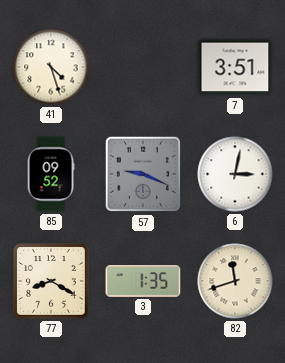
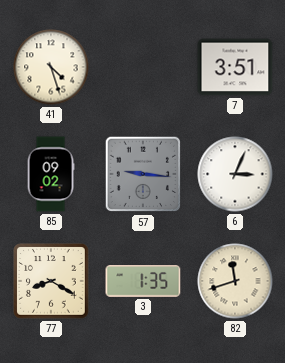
85: 09:52 -> 09:02
57: 9:19 -> 9:16
6: 3:02 -> 3:04
